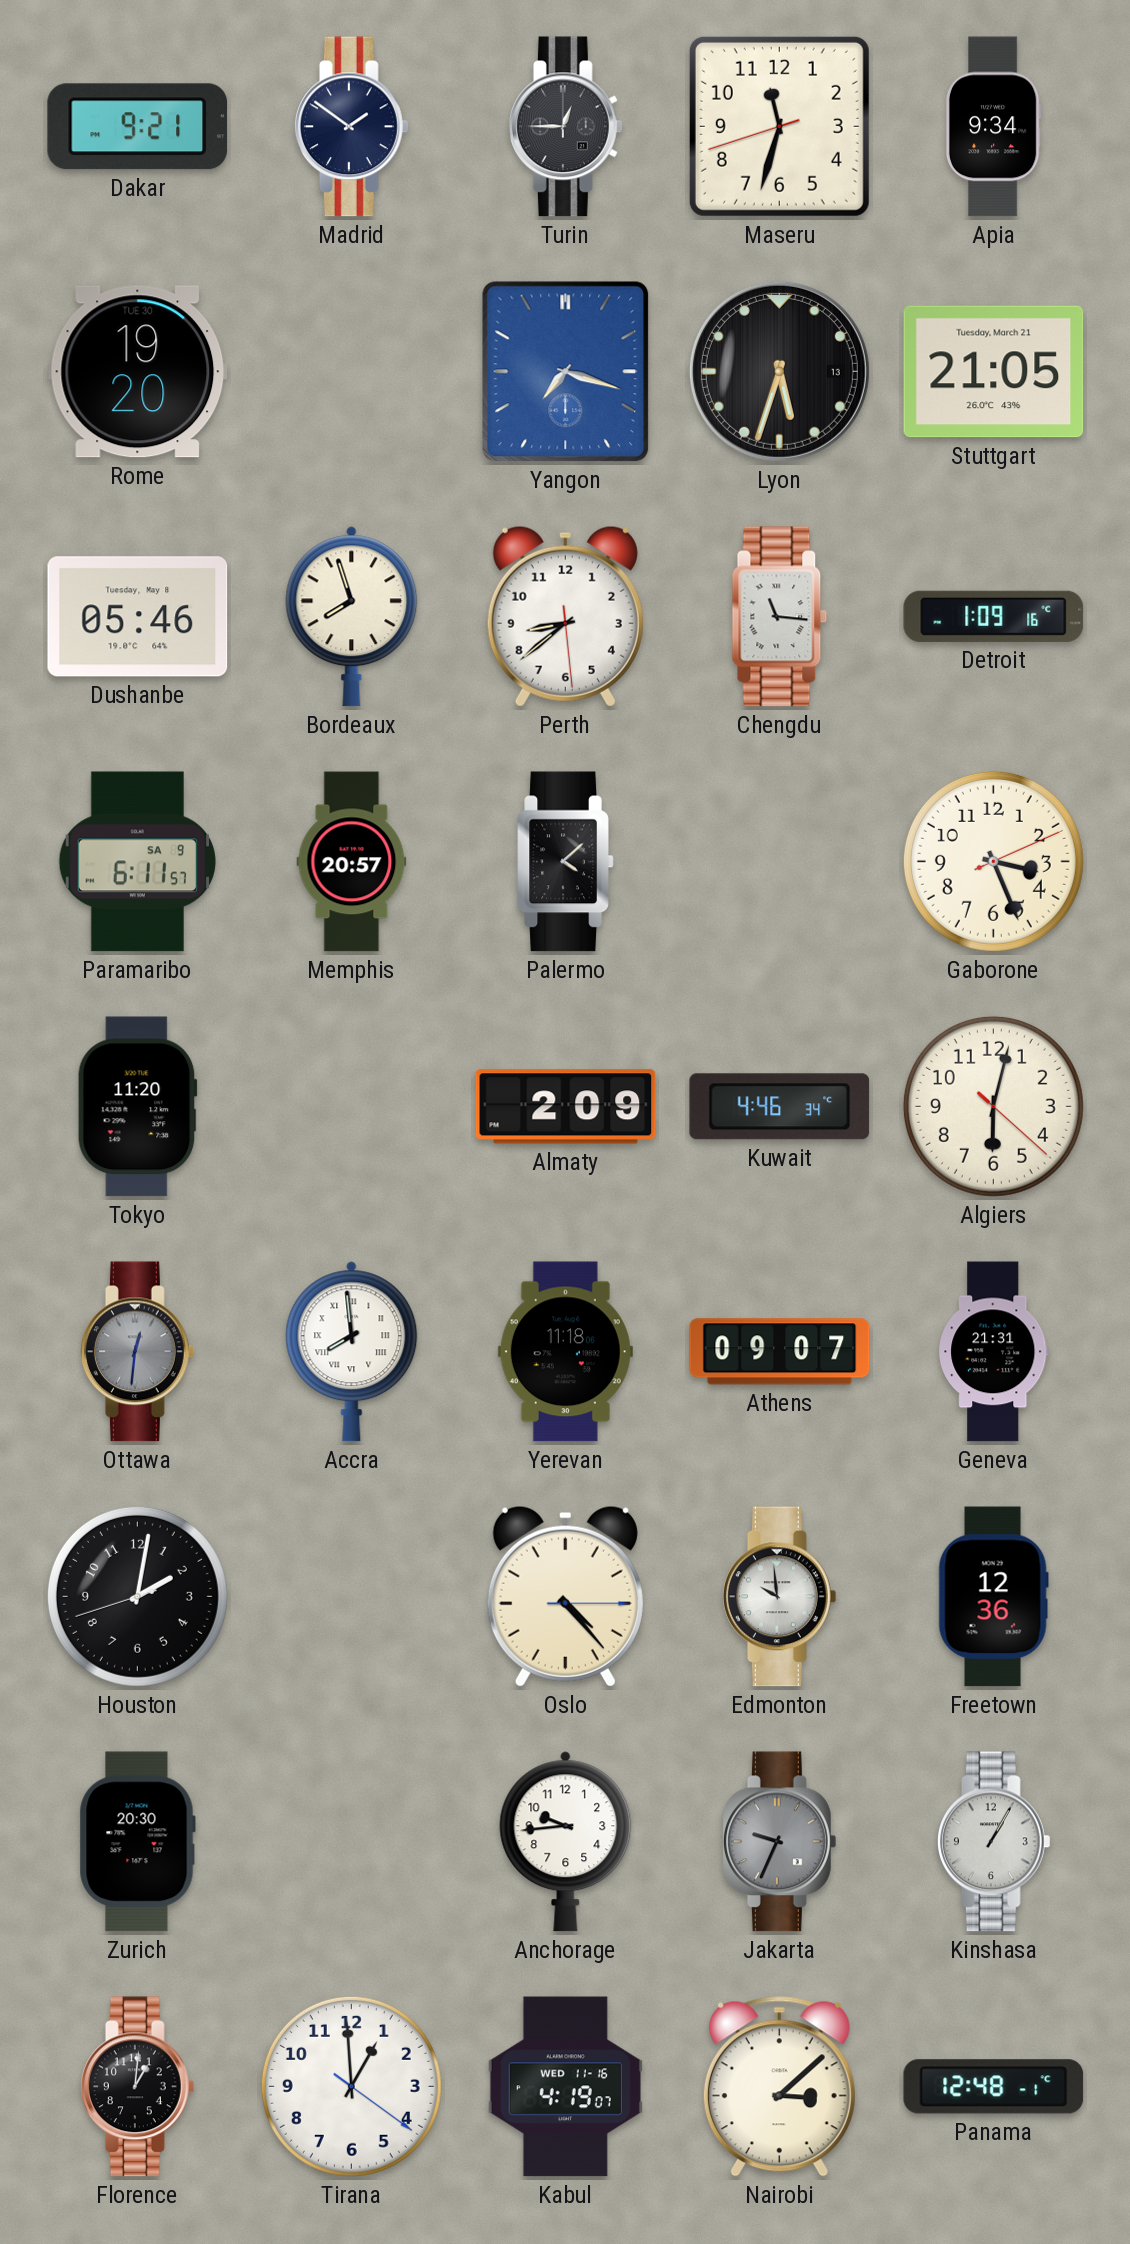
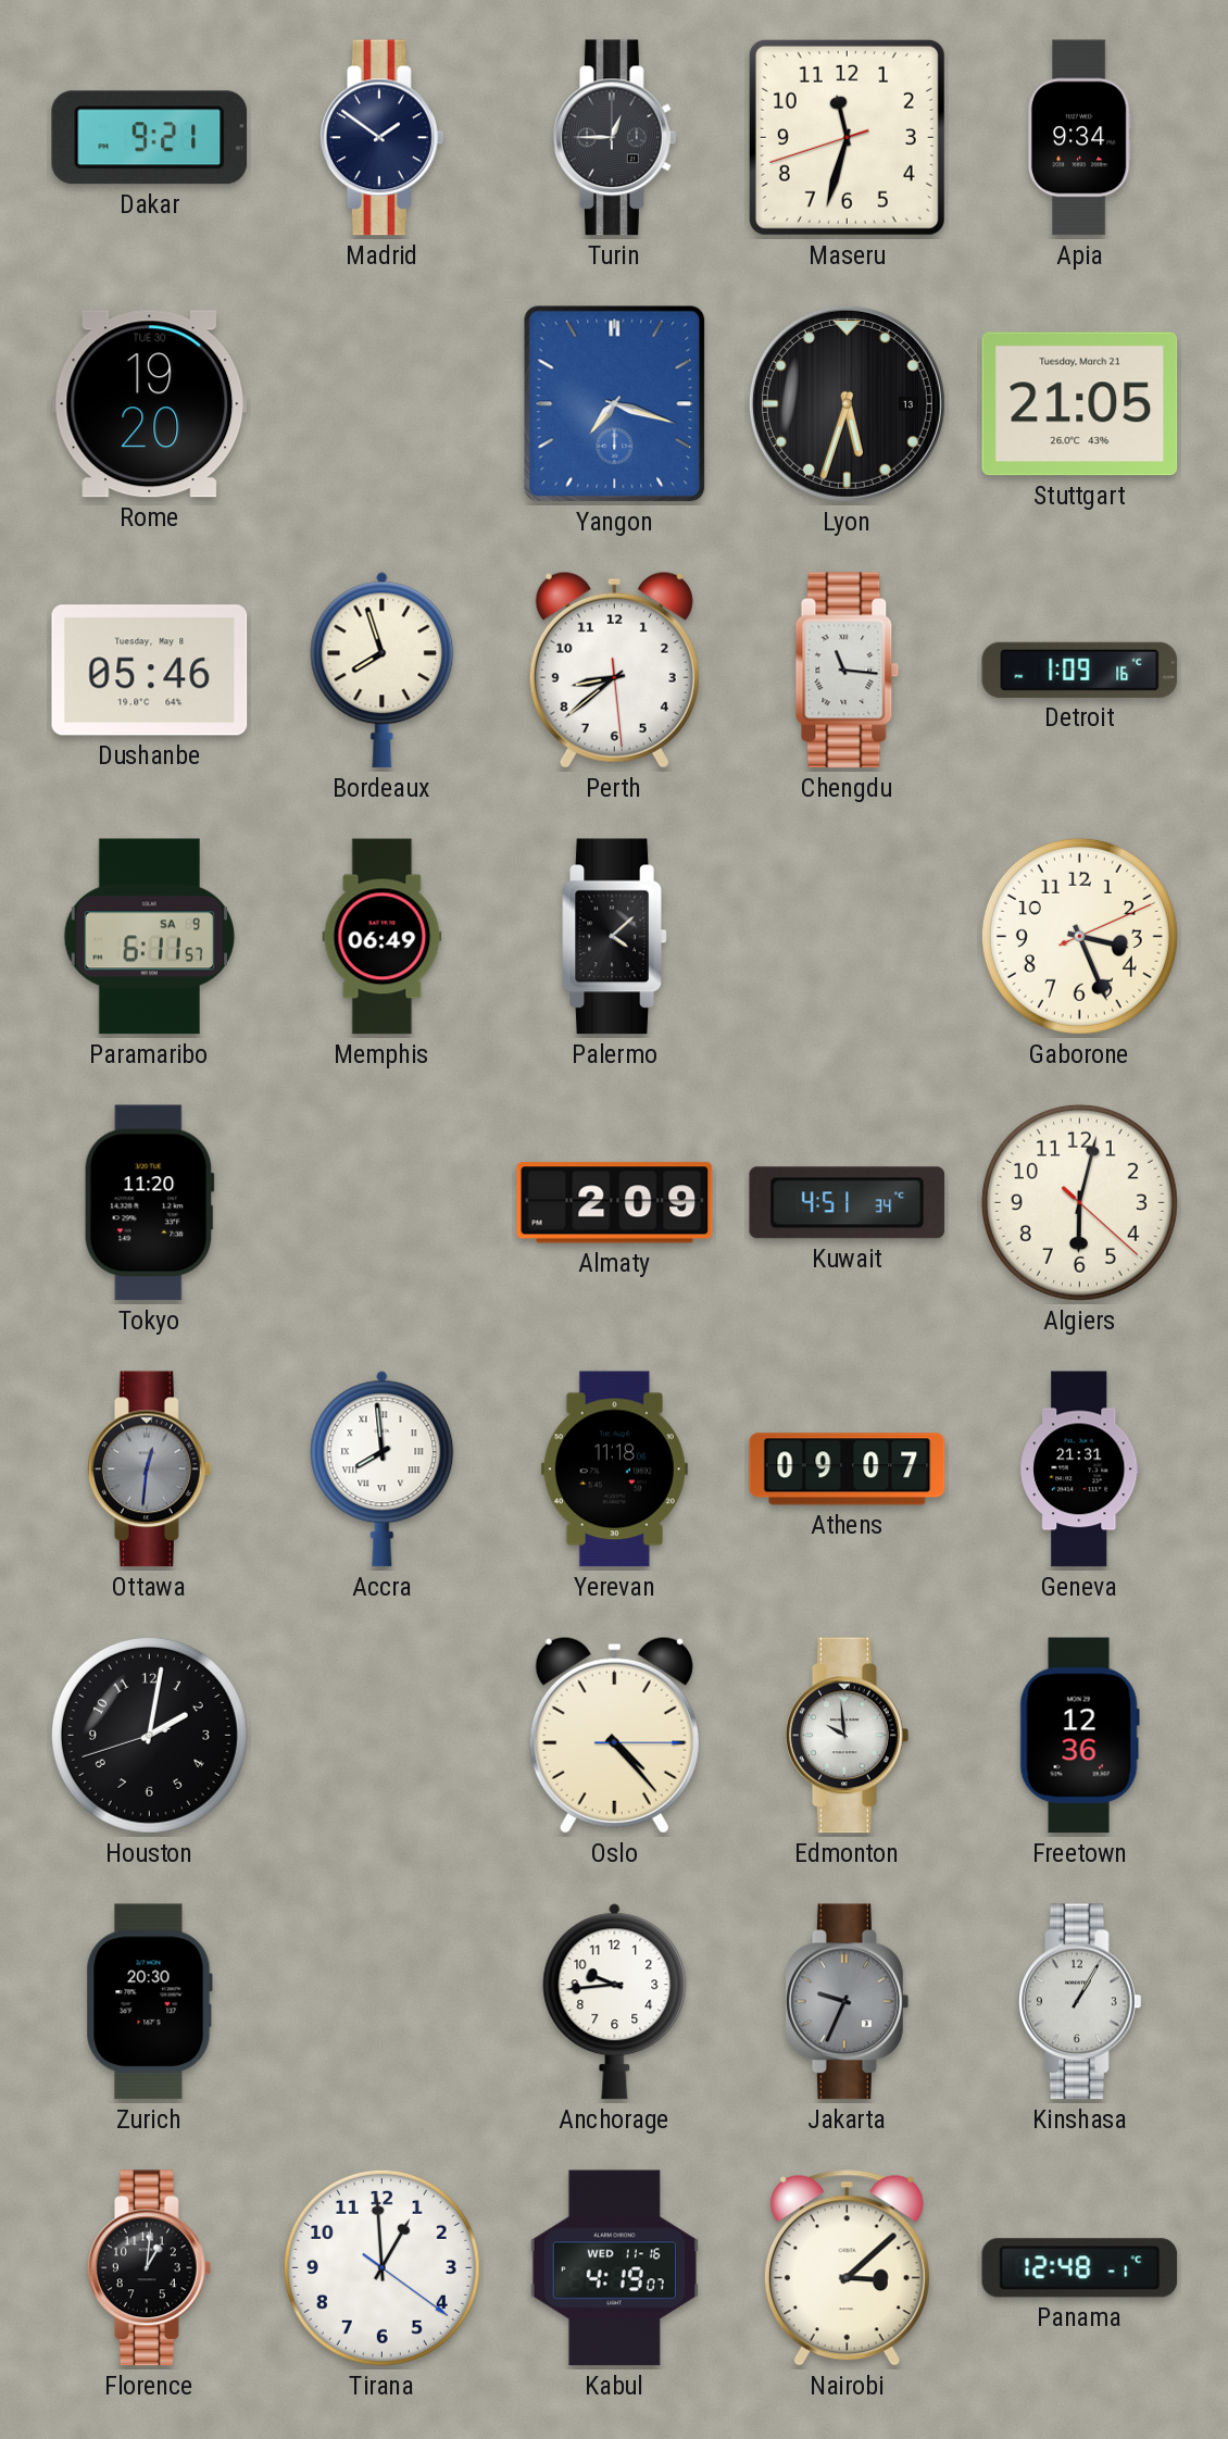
Memphis: 20:57 -> 06:49
Kuwait: 4:46 -> 4:51
